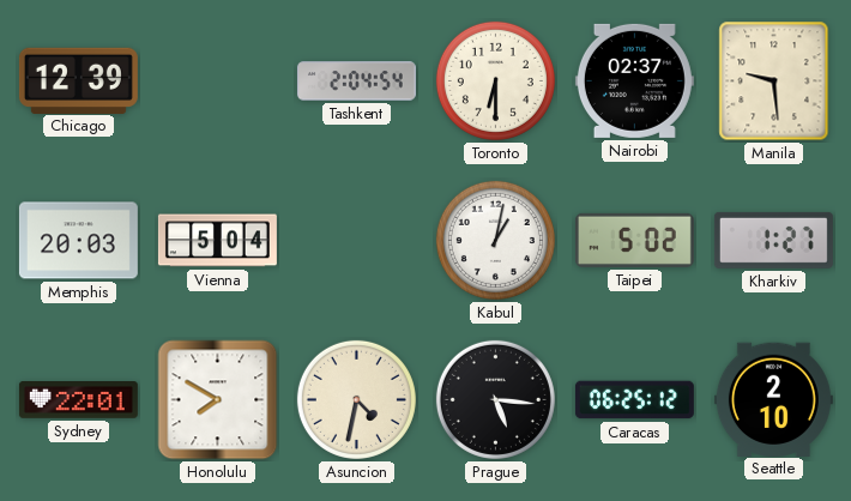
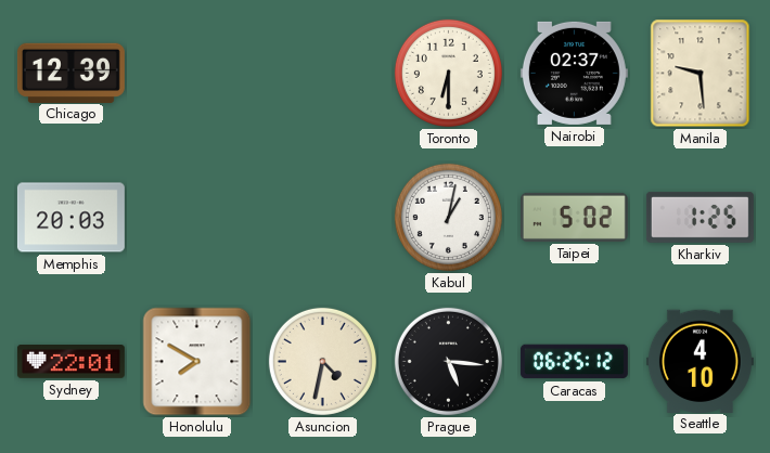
Tashkent: 2:04 -> none
Vienna: 5:04 -> none
Kharkiv: 1:27 -> 1:25
Seattle: 2:10 -> 4:10
